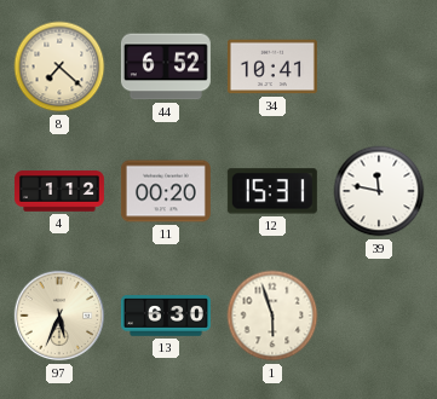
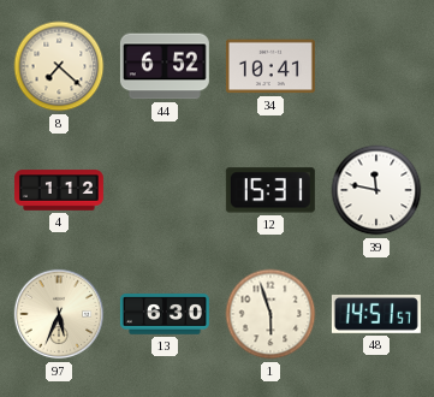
11: 00:20 -> none
48: none -> 14:51
